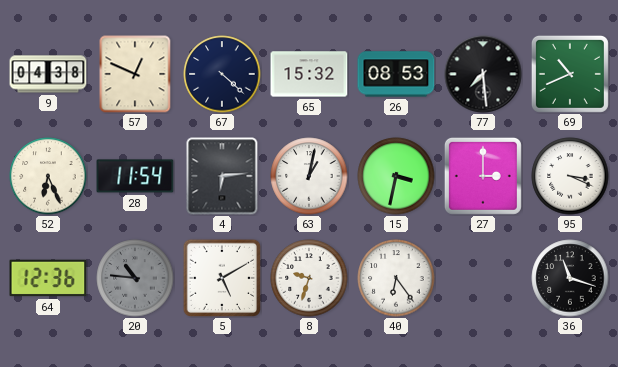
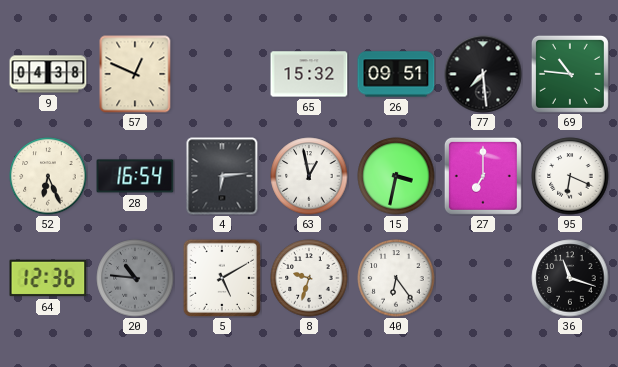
67: 4:22 -> none
26: 08:53 -> 09:51
69: 10:41 -> 10:46
28: 11:54 -> 16:54
63: 1:02 -> 12:58
27: 3:00 -> 7:00
95: 3:19 -> 6:19
